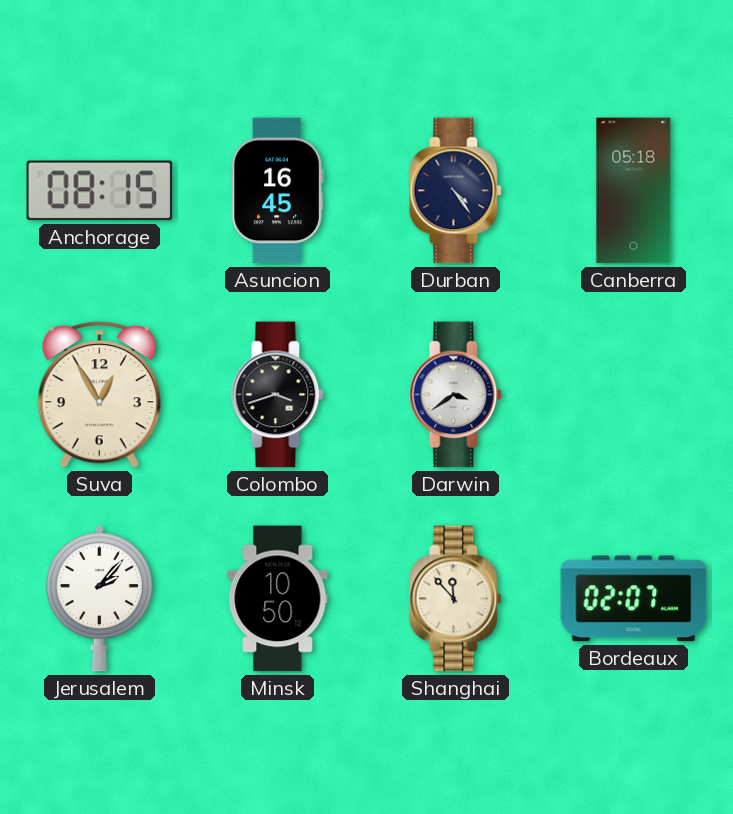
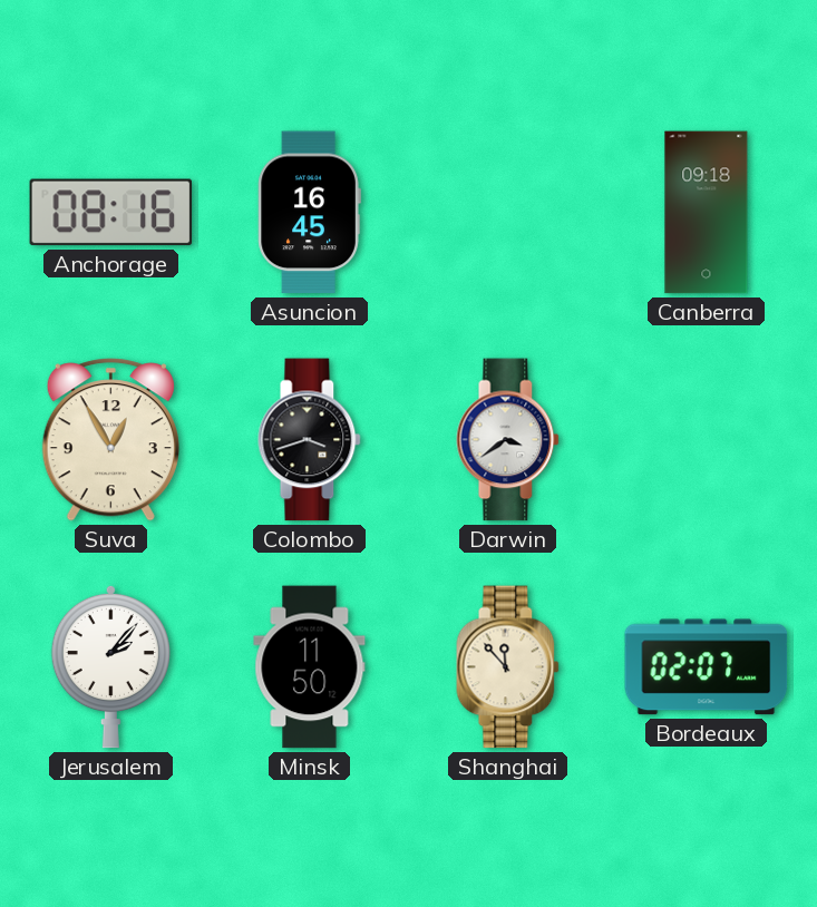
Anchorage: 08:15 -> 08:16
Durban: 4:24 -> none
Canberra: 05:18 -> 09:18
Minsk: 10:50 -> 11:50
